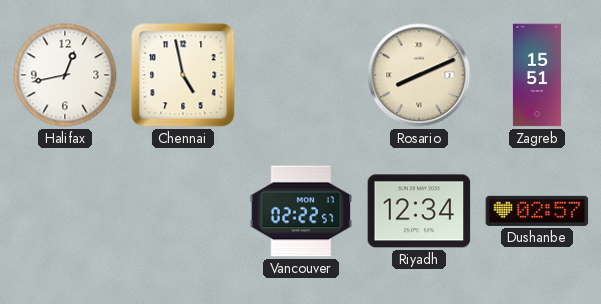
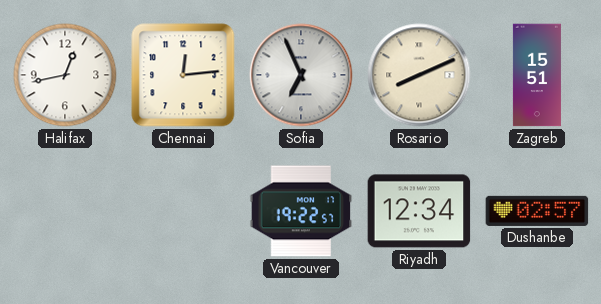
Chennai: 4:58 -> 12:14
Sofia: none -> 6:56
Vancouver: 02:22 -> 19:22
